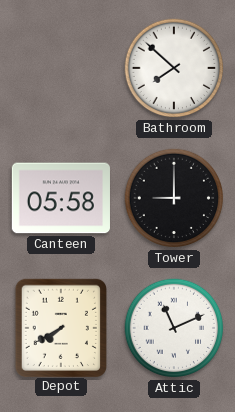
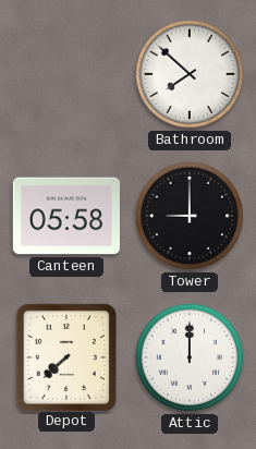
Depot: 7:40 -> 7:38
Attic: 11:11 -> 12:00
